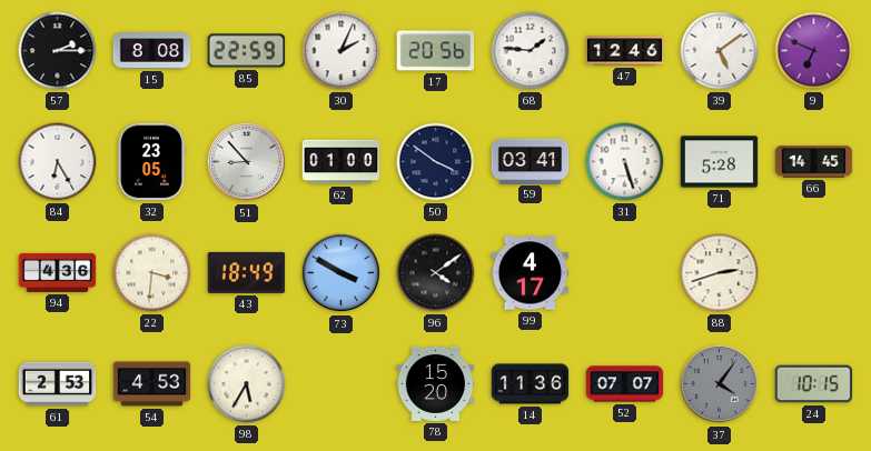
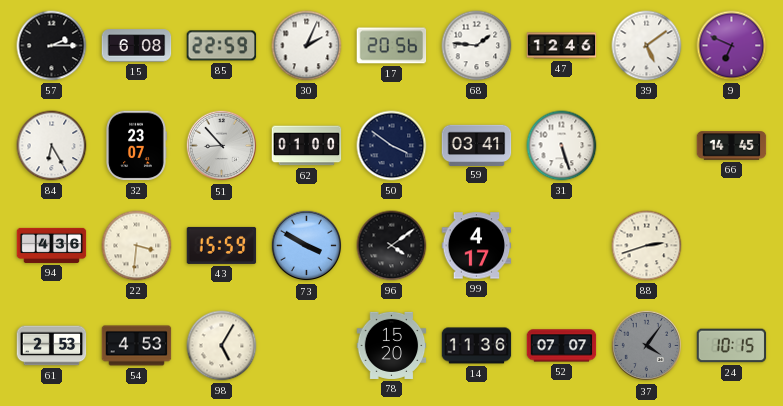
15: 8:08 -> 6:08
32: 23:05 -> 23:07
71: 5:28 -> none
43: 18:49 -> 15:59
98: 5:35 -> 5:05
